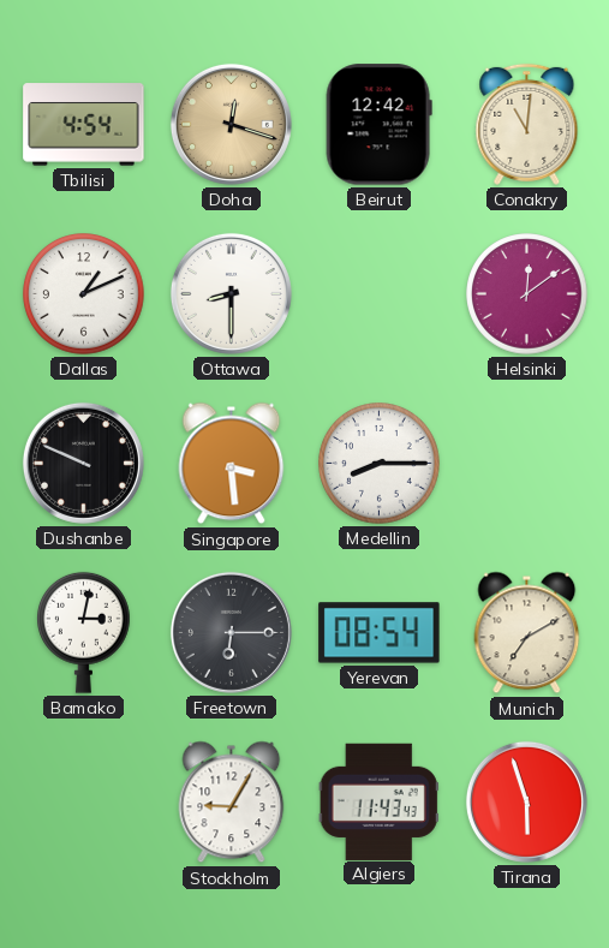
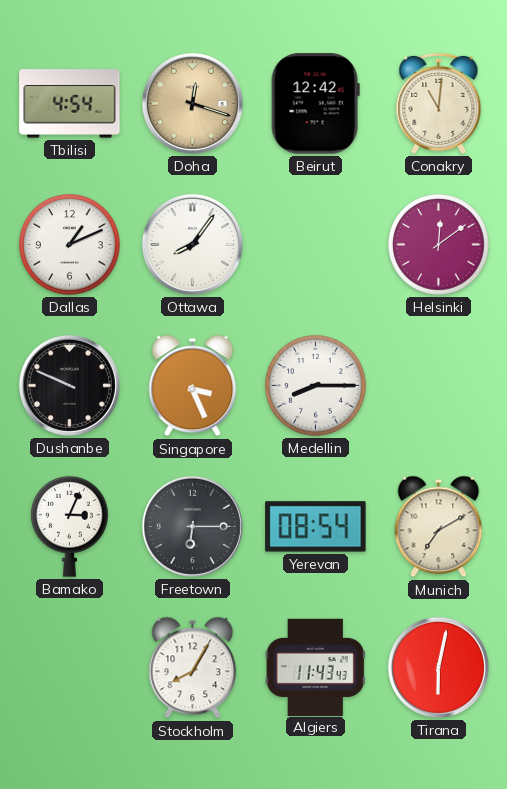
Ottawa: 8:30 -> 8:06
Singapore: 3:29 -> 3:26
Bamako: 3:02 -> 3:04
Stockholm: 9:05 -> 8:05
Tirana: 5:57 -> 6:02
